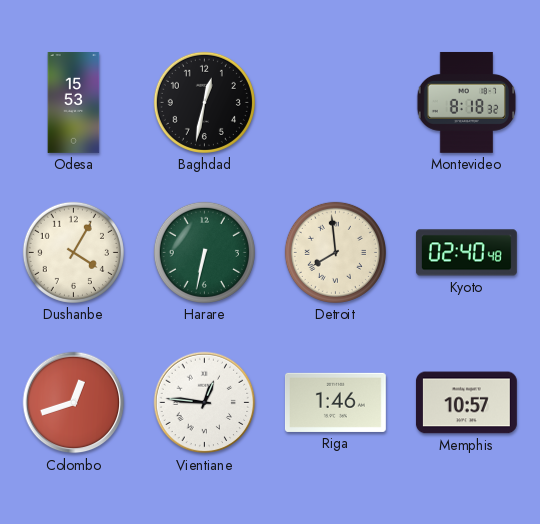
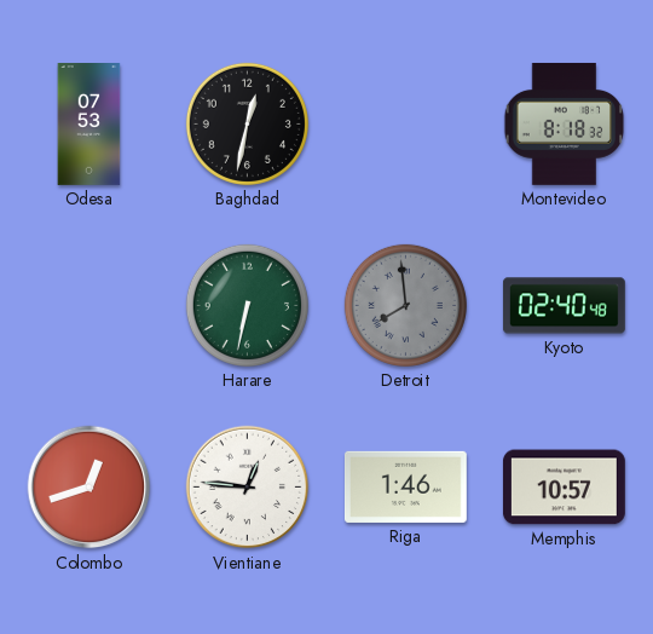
Odesa: 15:53 -> 07:53
Dushanbe: 4:05 -> none
Detroit dial: cream -> grey
